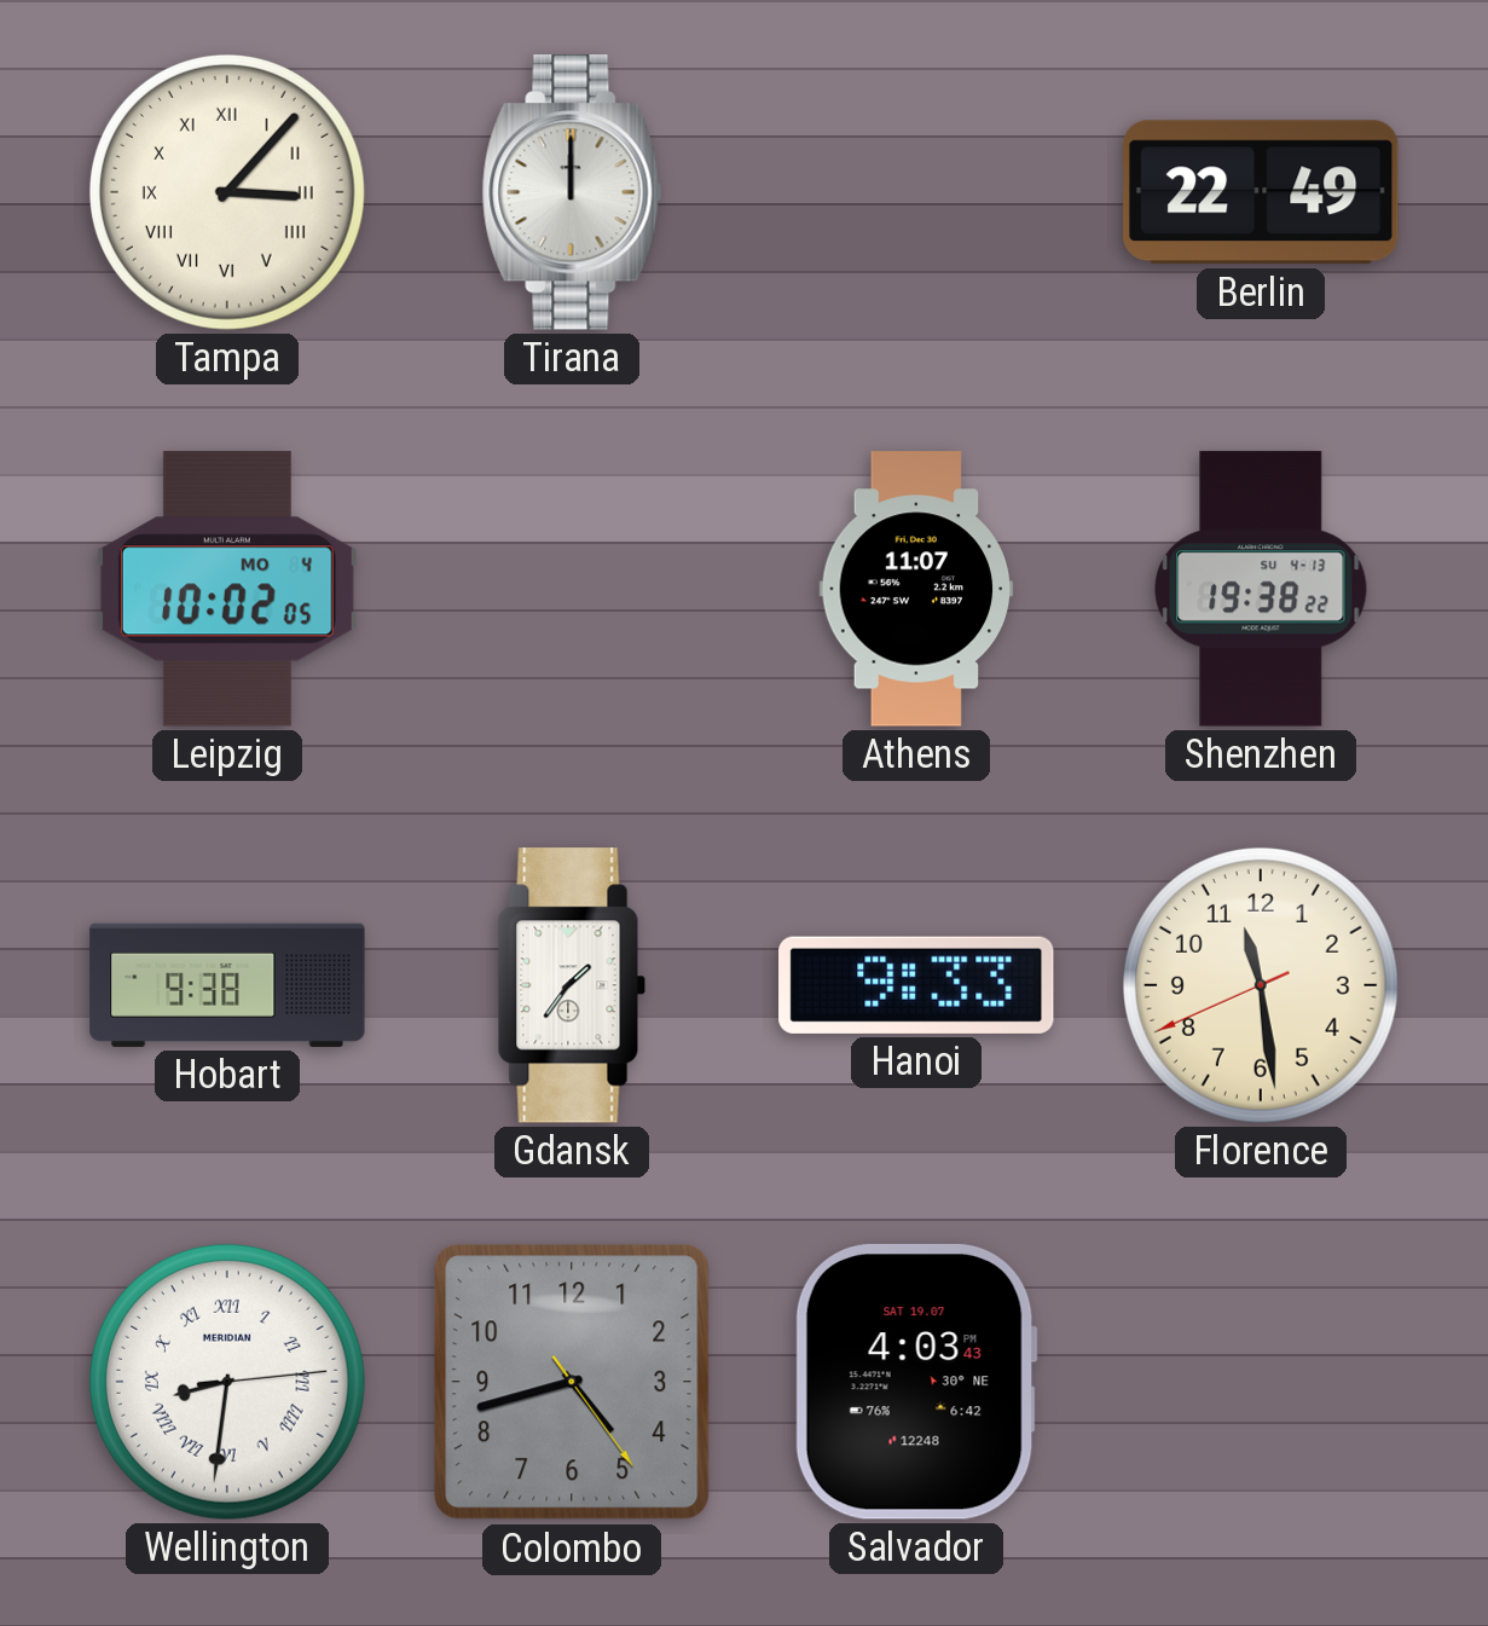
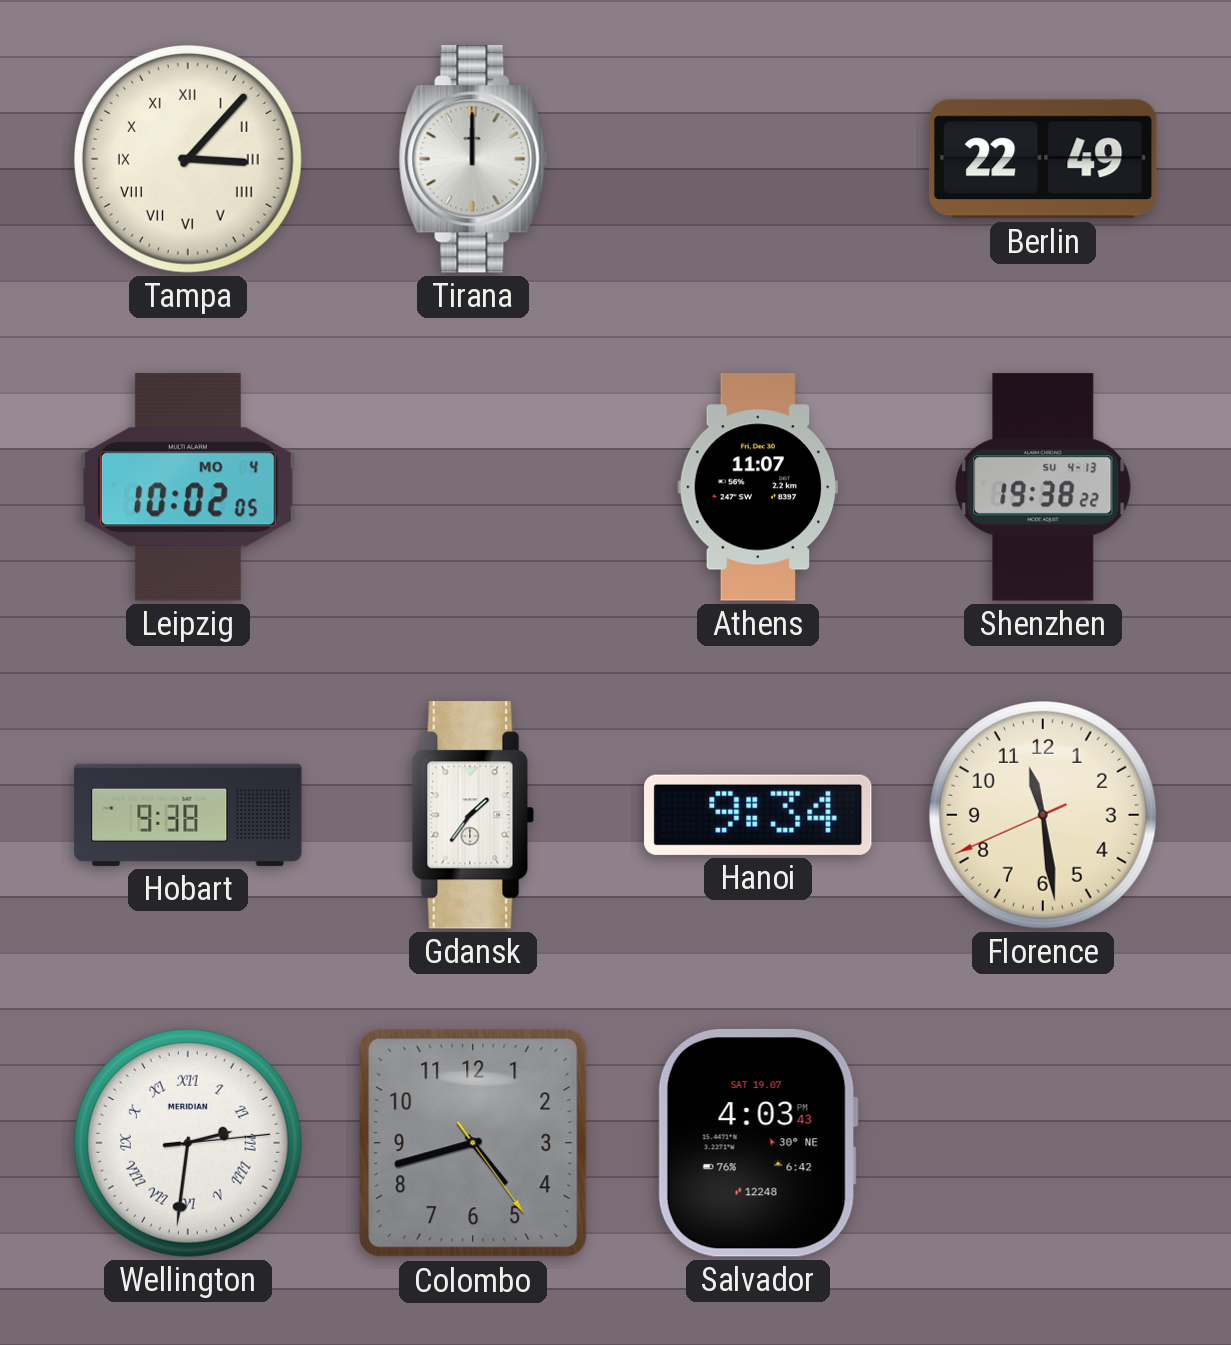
Hanoi: 9:33 -> 9:34
Wellington: 8:31 -> 2:31
